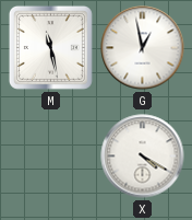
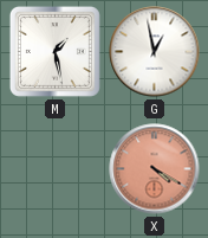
M: 11:28 -> 1:28
X dial: white -> salmon
